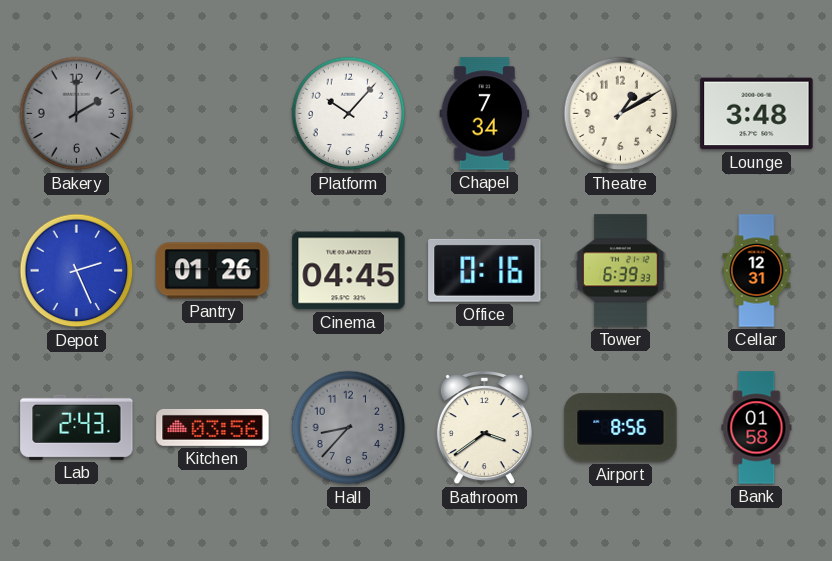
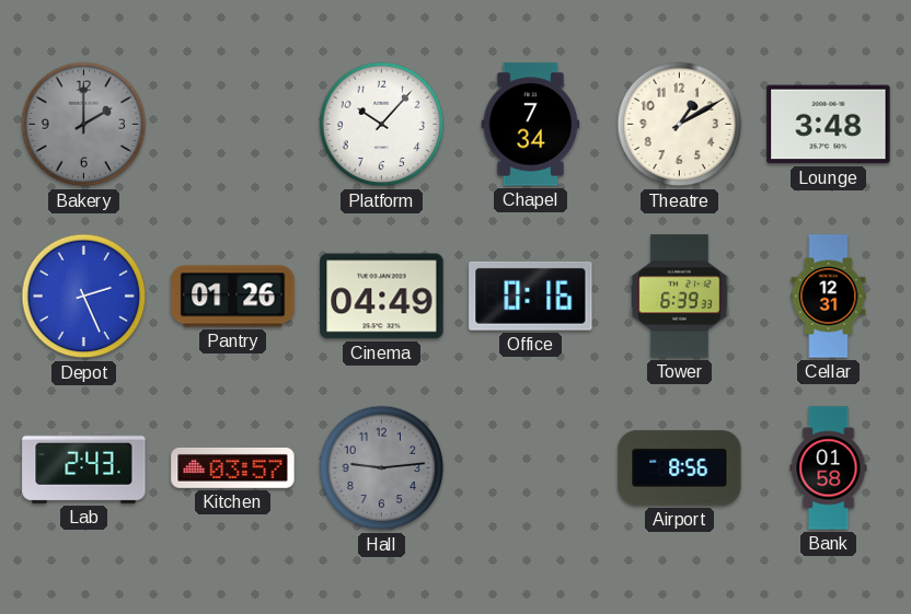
Cinema: 04:45 -> 04:49
Kitchen: 03:56 -> 03:57
Hall: 8:37 -> 9:14
Bathroom: 3:39 -> none
